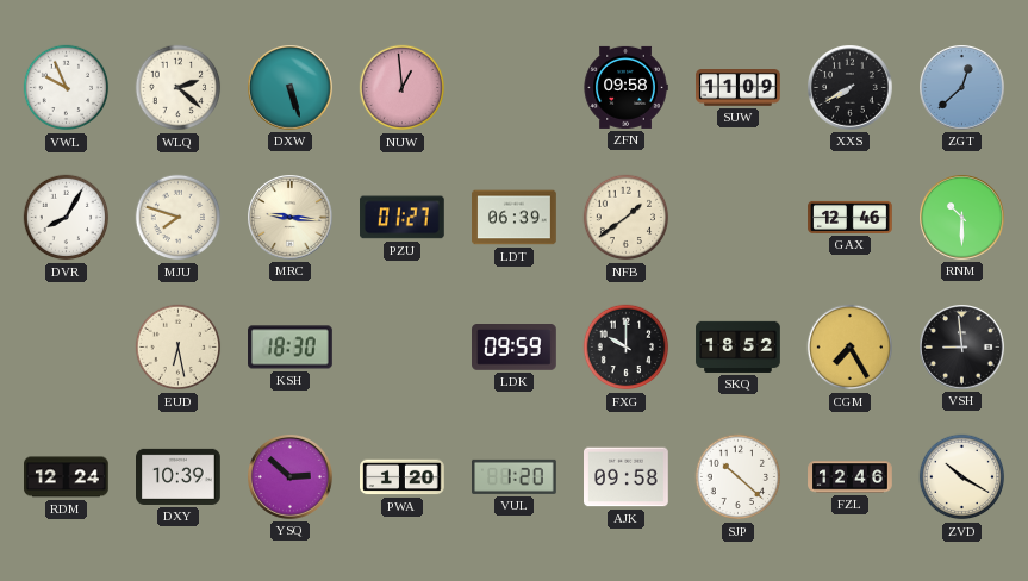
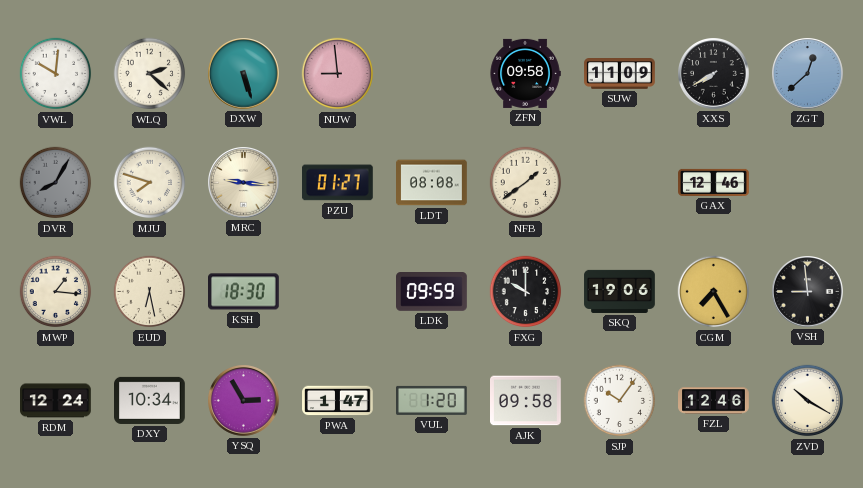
VWL: 9:56 -> 10:01
NUW: 12:59 -> 8:59
DVR dial: white -> grey
LDT: 06:39 -> 08:08
RNM: 10:30 -> none
MWP: none -> 1:16
SKQ: 18:52 -> 19:06
DXY: 10:39 -> 10:34
YSQ: 2:52 -> 2:55
PWA: 1:20 -> 1:47
SJP: 10:22 -> 10:06
